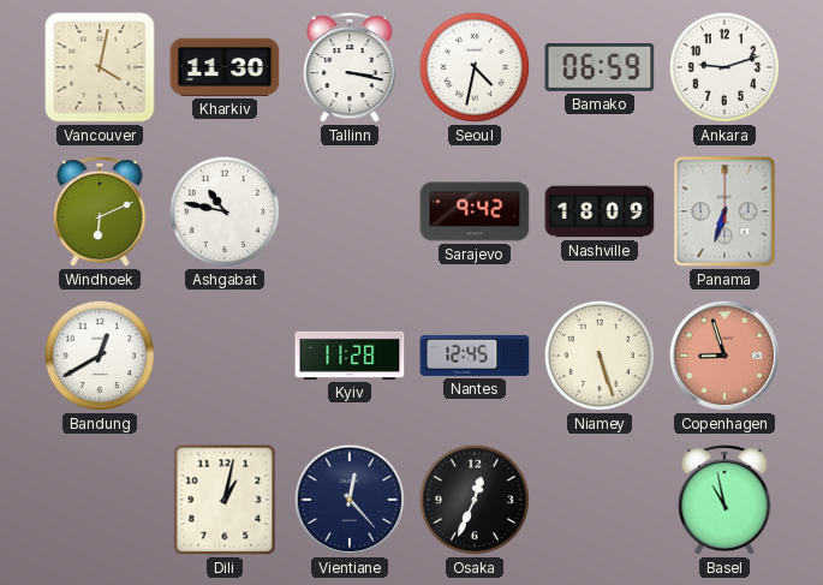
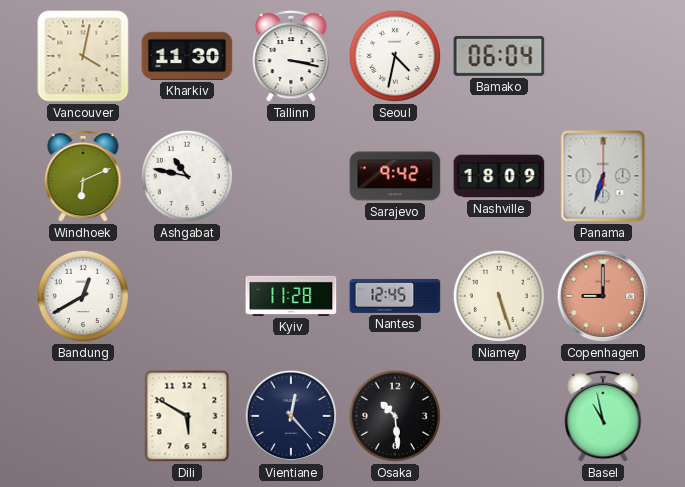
Bamako: 06:59 -> 06:04
Ankara: 9:12 -> none
Copenhagen: 8:57 -> 9:00
Dili: 1:02 -> 5:50
Osaka: 12:34 -> 10:29
